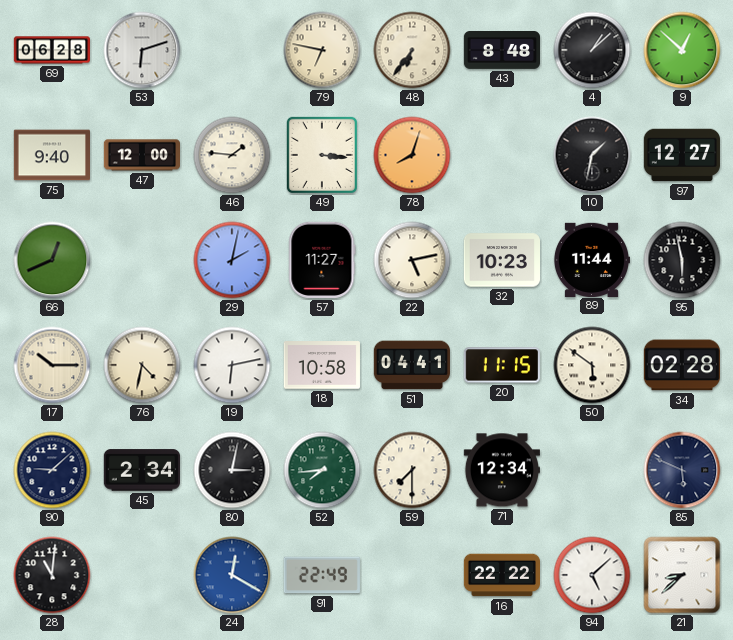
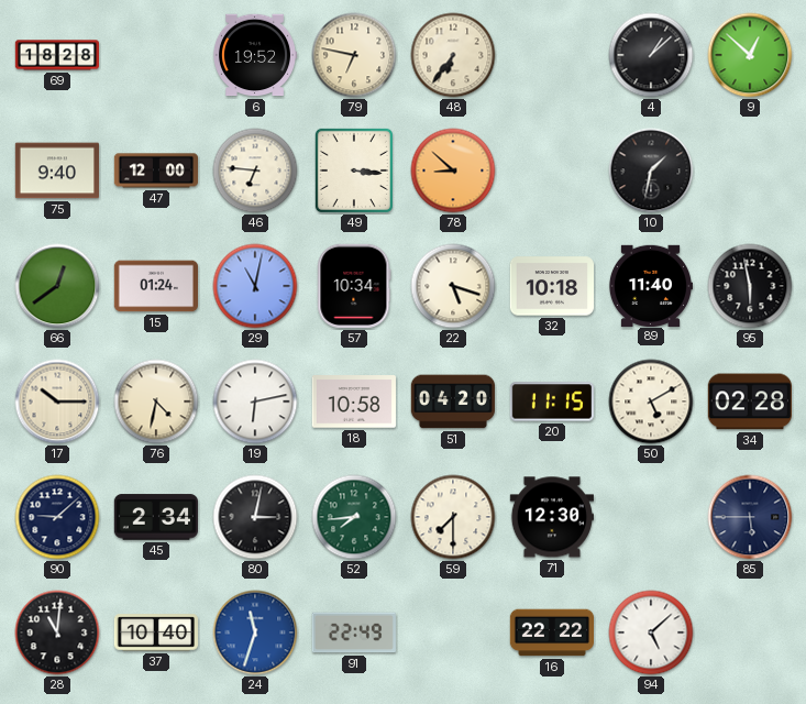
69: 06:28 -> 18:28
53: 6:12 -> none
6: none -> 19:52
43: 8:48 -> none
46: 1:46 -> 6:46
78: 8:03 -> 8:52
97: 12:27 -> none
66: 12:41 -> 12:39
15: none -> 01:24
29: 2:02 -> 11:02
57: 11:27 -> 10:34
22: 5:13 -> 5:18
32: 10:23 -> 10:18
89: 11:44 -> 11:40
51: 04:41 -> 04:20
50: 5:51 -> 5:10
71: 12:34 -> 12:30
85: 5:49 -> 5:45
37: none -> 10:40
24: 12:20 -> 11:33
21: 8:38 -> none
